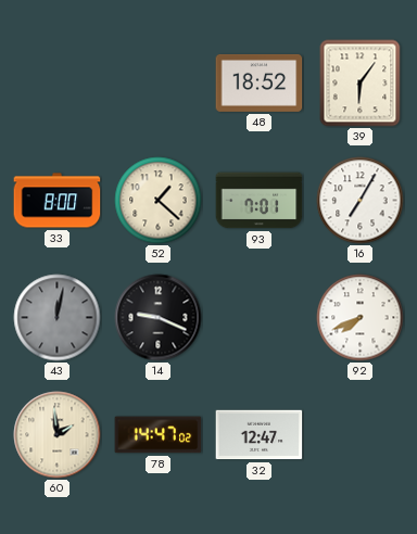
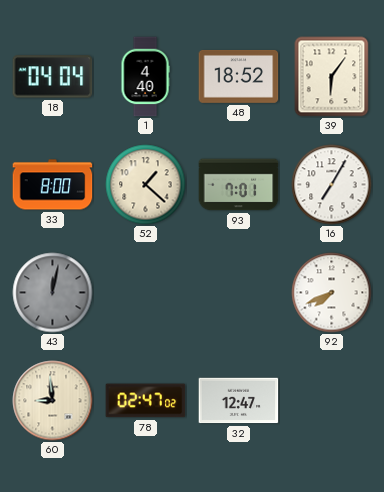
18: none -> 04:04
1: none -> 4:40
14: 9:19 -> none
60: 1:59 -> 8:59
78: 14:47 -> 02:47
